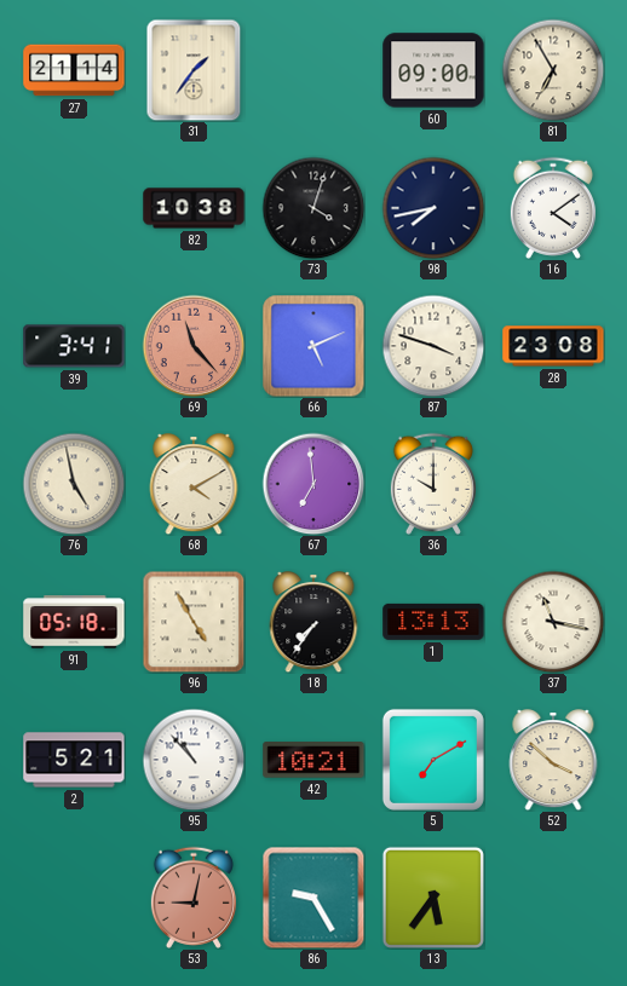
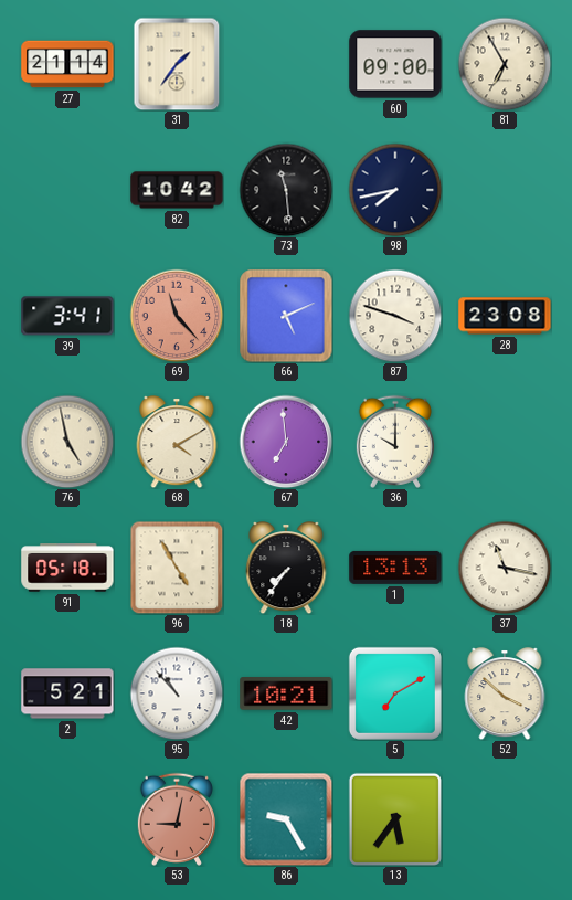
82: 10:38 -> 10:42
73: 4:03 -> 11:29
16: 4:09 -> none
